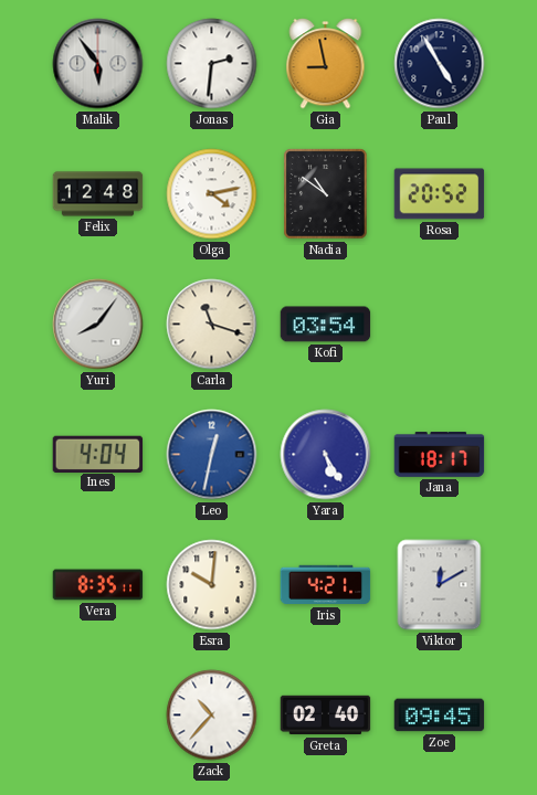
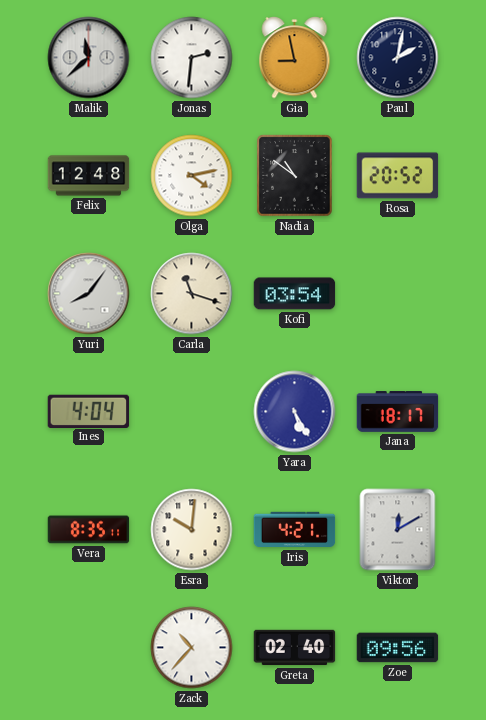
Malik: 5:54 -> 11:38
Paul: 4:55 -> 2:02
Leo: 12:32 -> none
Zoe: 09:45 -> 09:56
